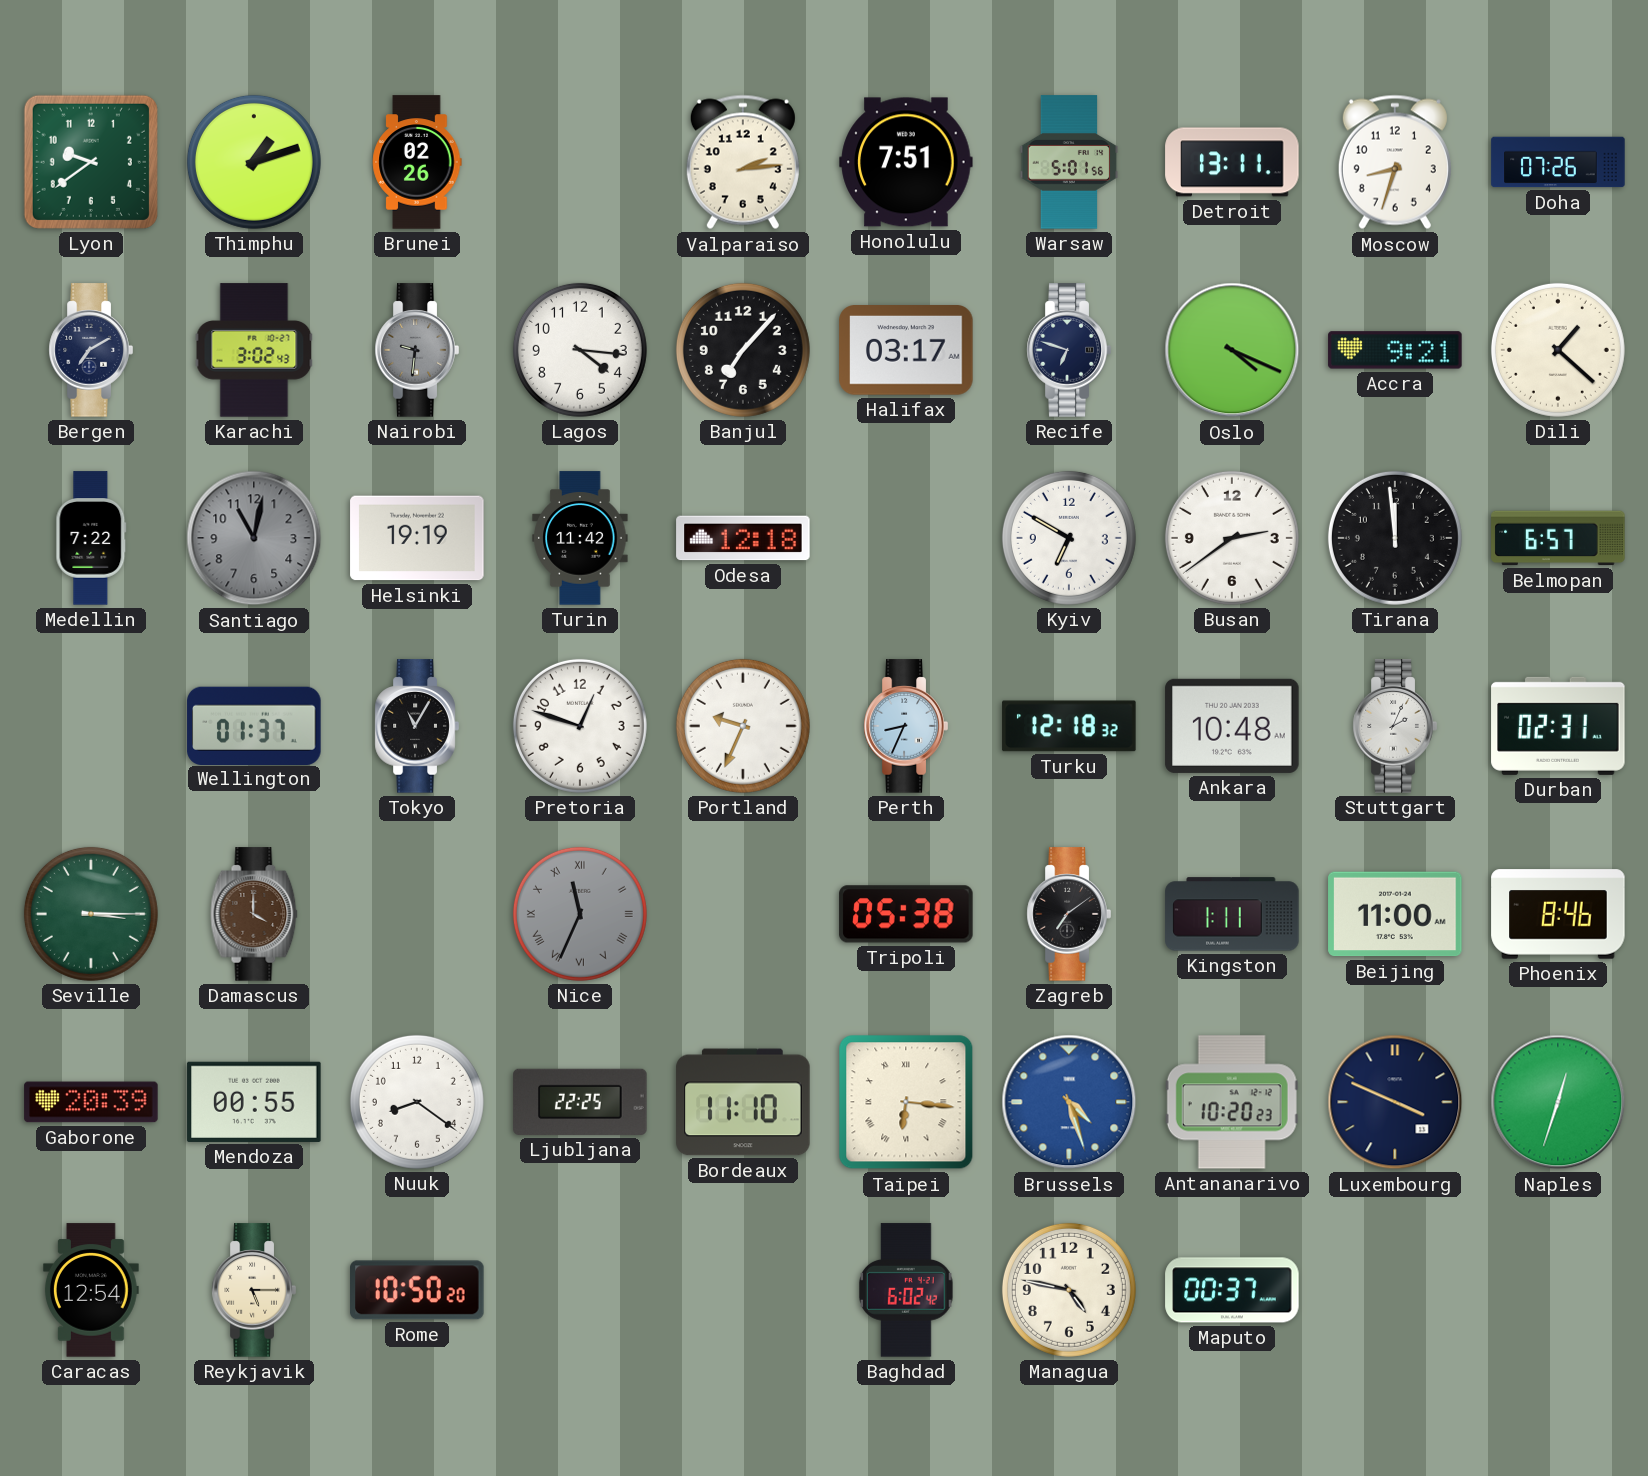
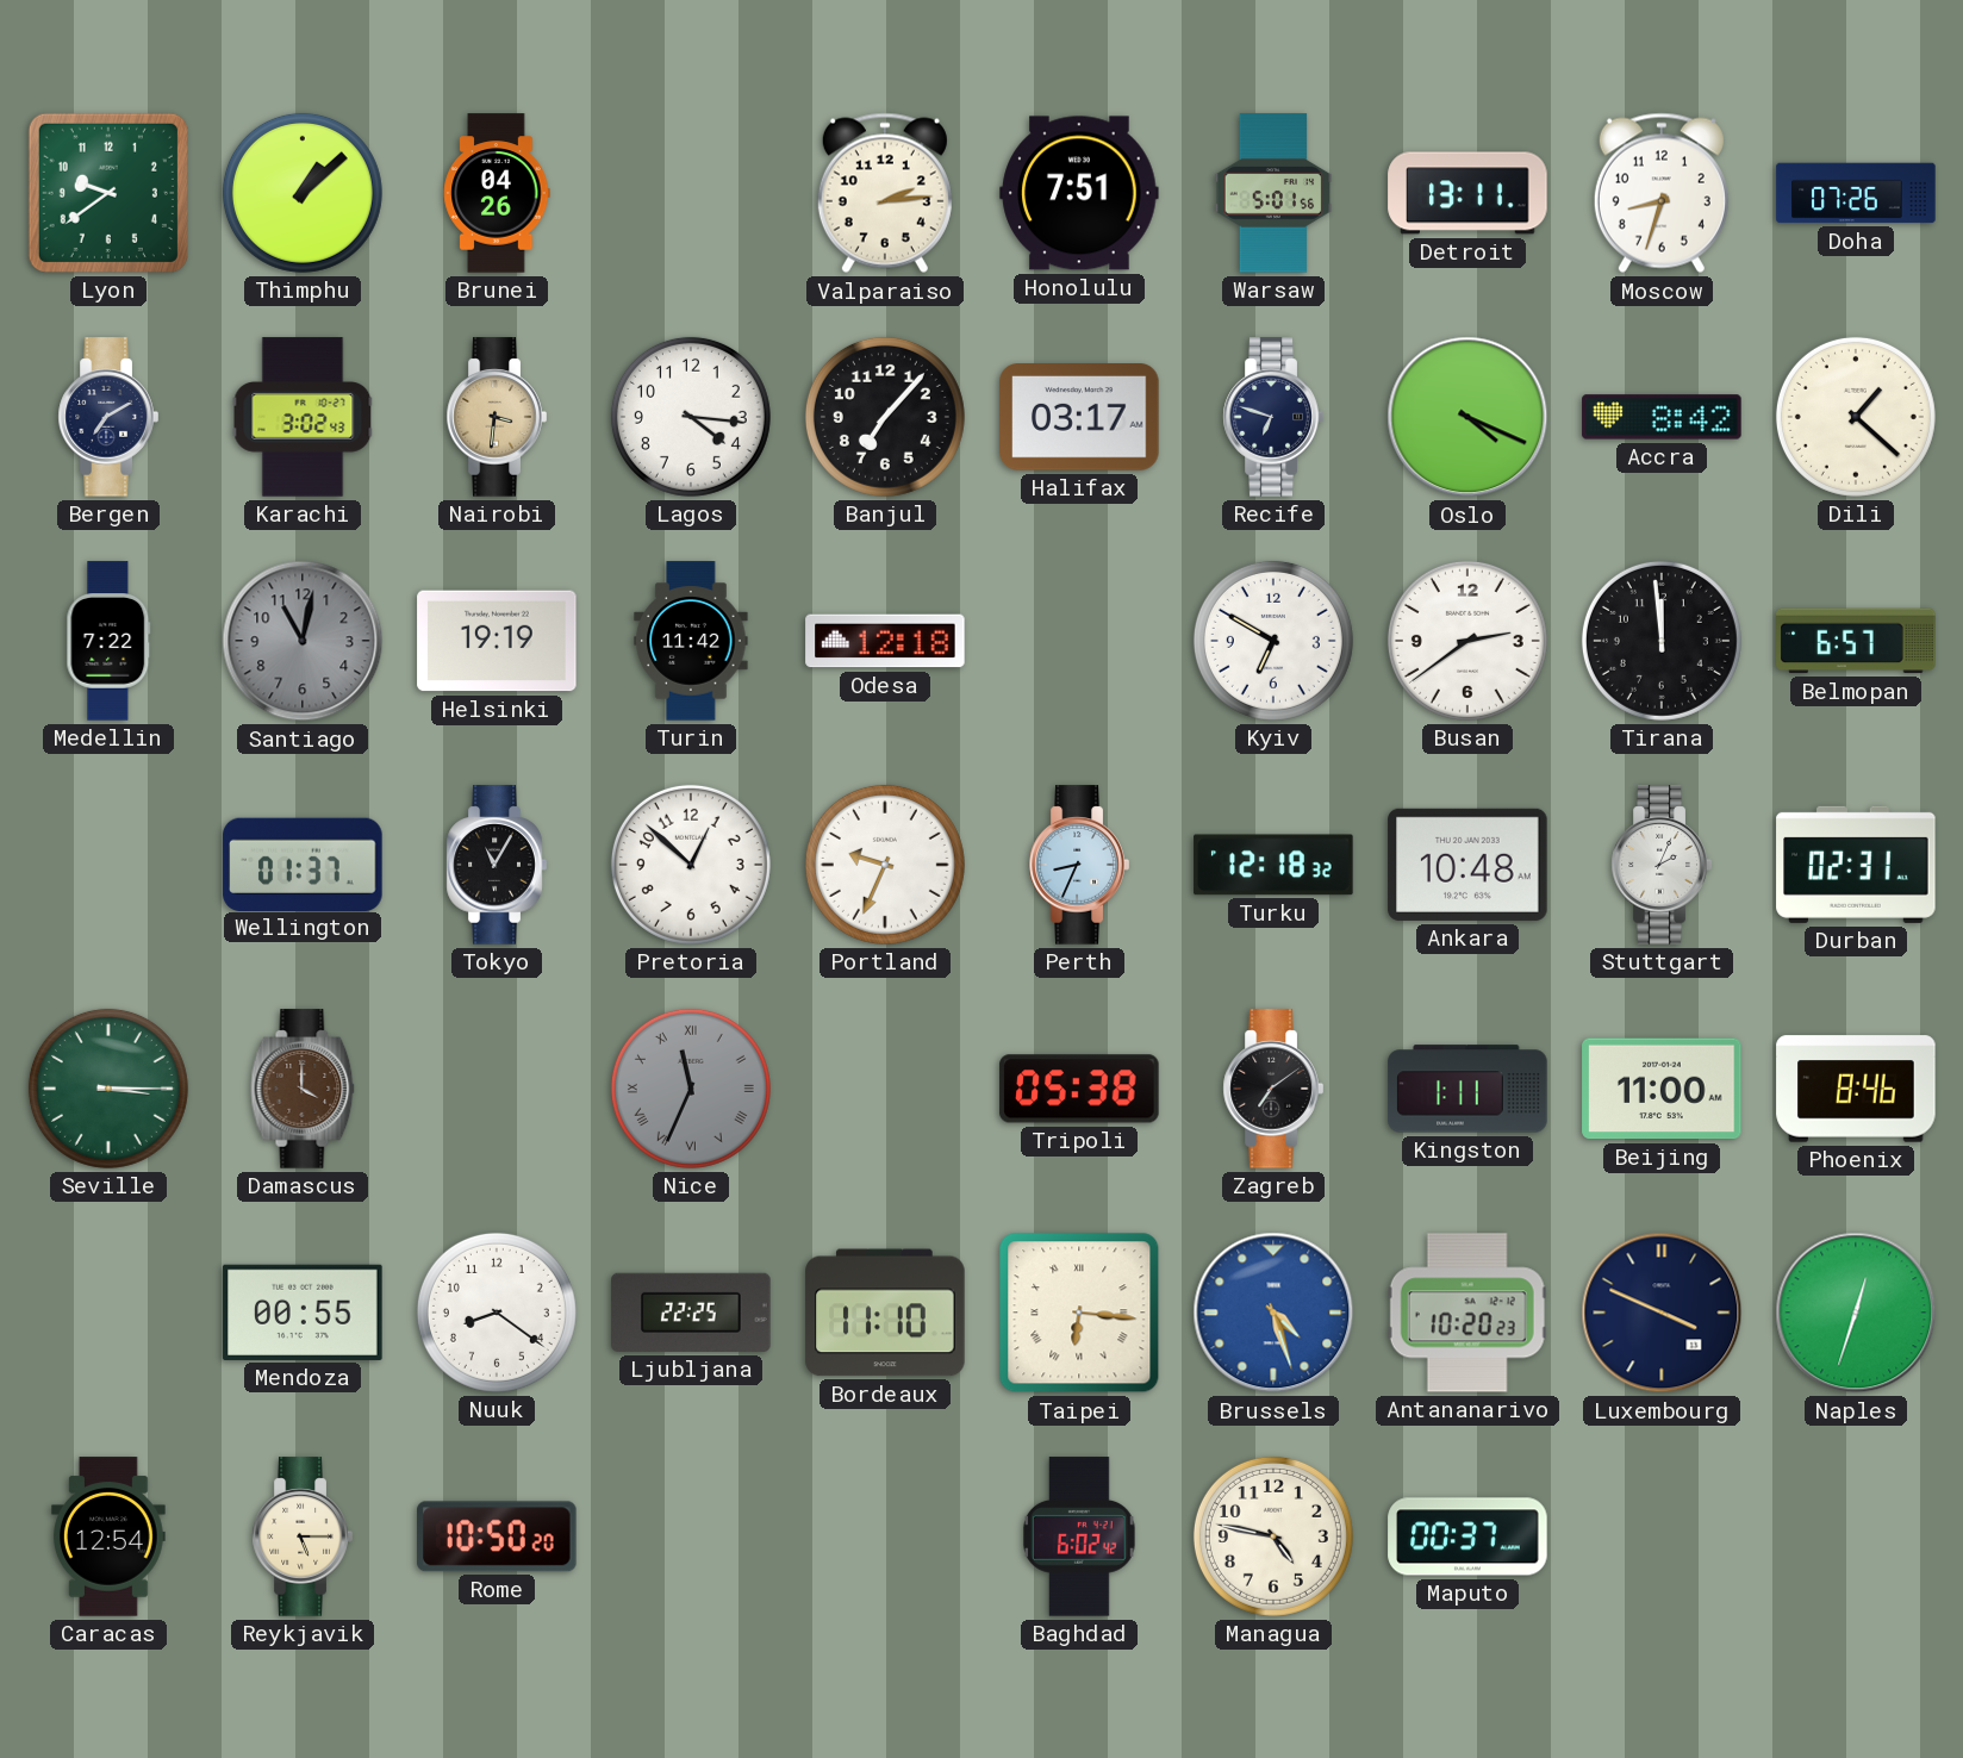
Thimphu: 1:12 -> 1:08
Brunei: 02:26 -> 04:26
Nairobi: 9:31 -> 3:31
Nairobi dial: grey -> champagne
Accra: 9:21 -> 8:42
Pretoria: 12:48 -> 12:52
Gaborone: 20:39 -> none
